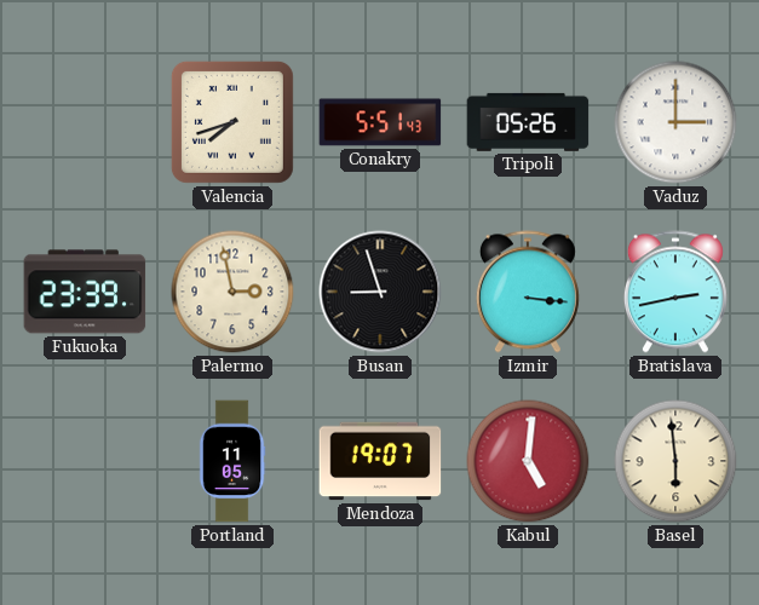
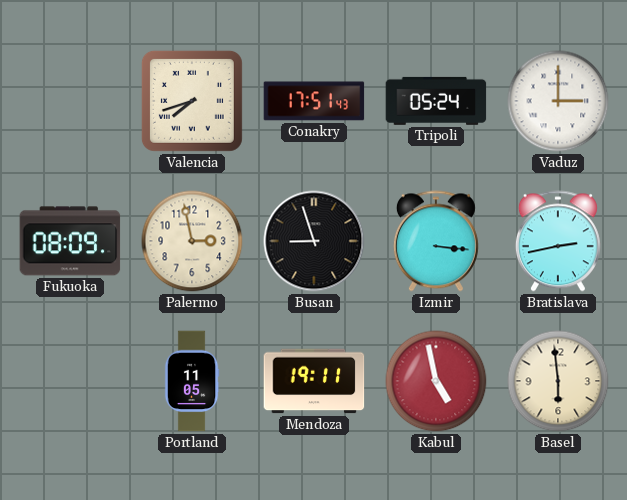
Conakry: 5:51 -> 17:51
Tripoli: 05:26 -> 05:24
Fukuoka: 23:39 -> 08:09
Mendoza: 19:07 -> 19:11
Kabul: 5:01 -> 4:58
